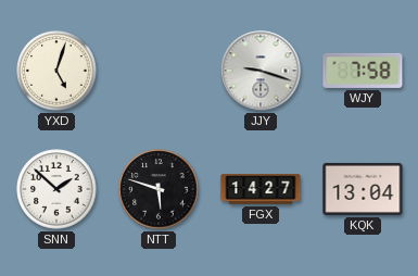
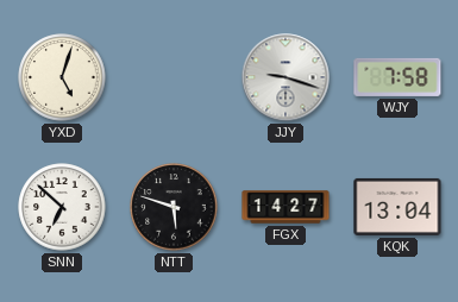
SNN: 1:52 -> 6:52
